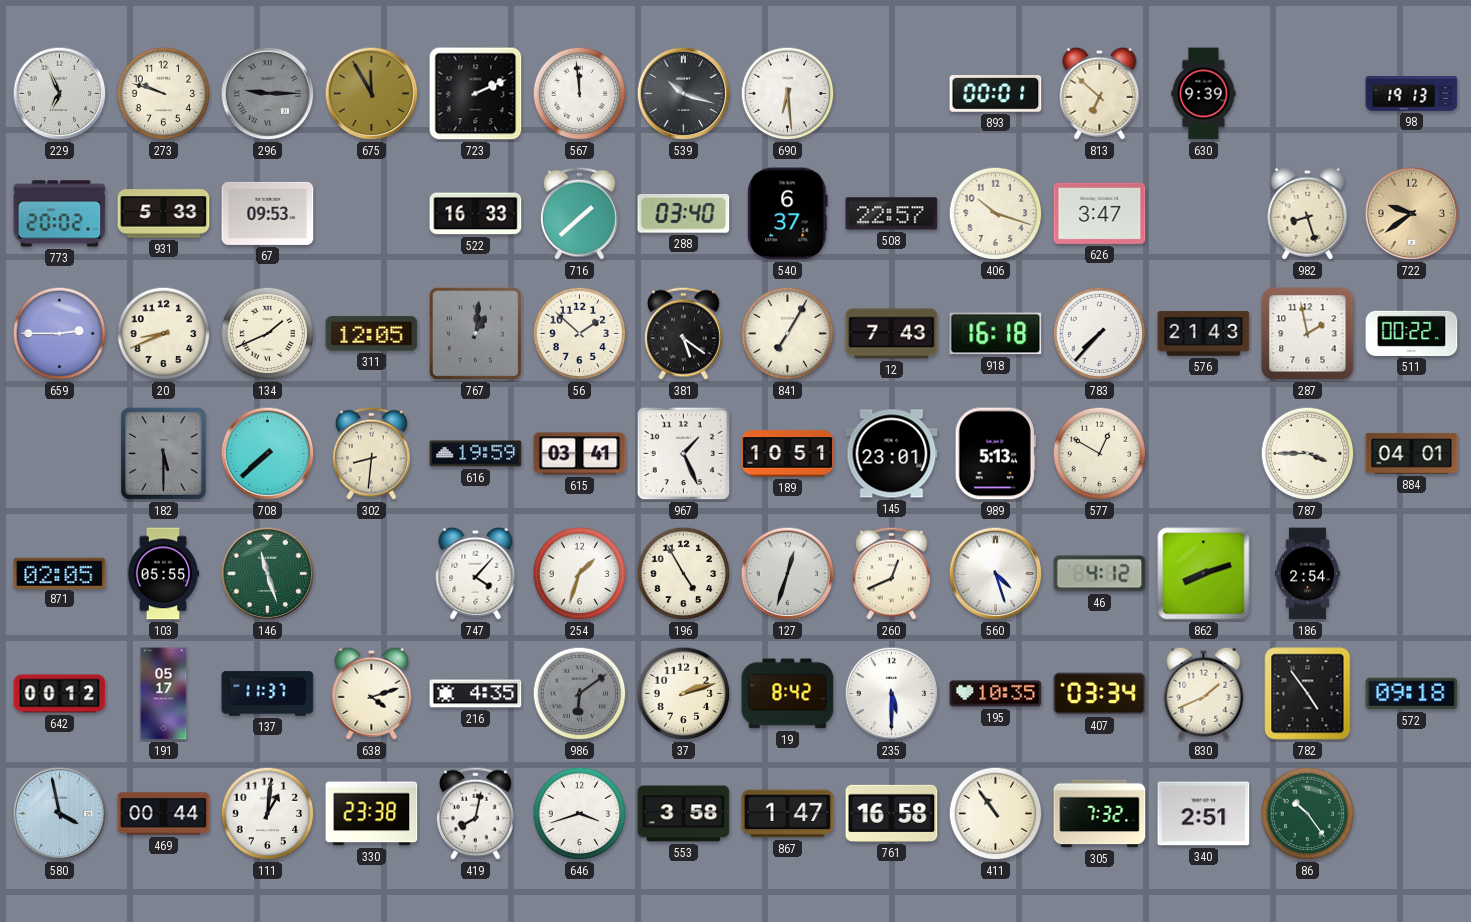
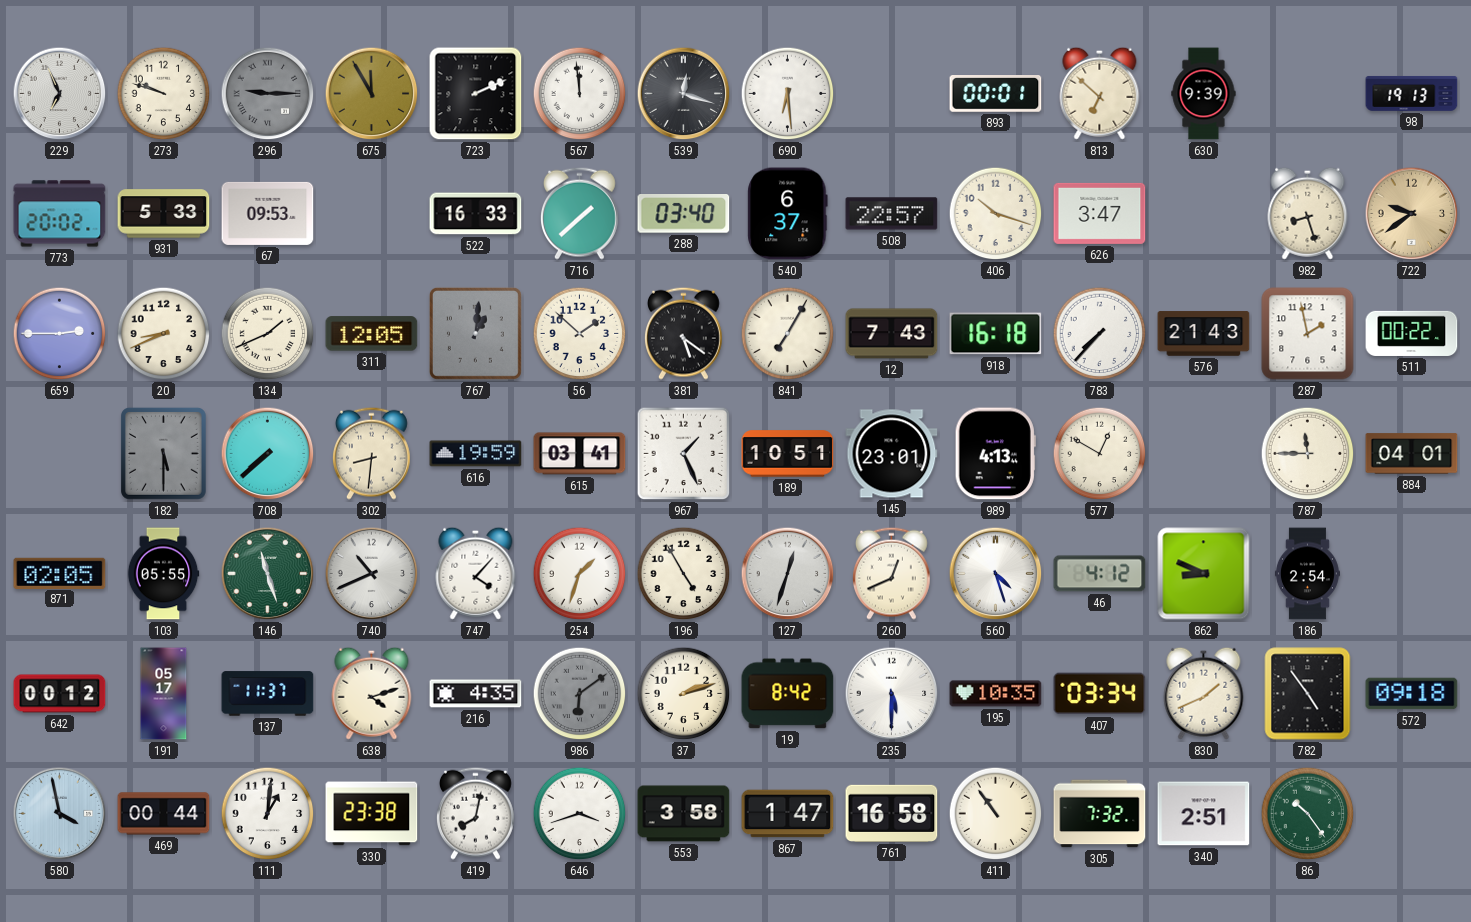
539: 10:18 -> 12:18
989: 5:13 -> 4:13
787: 3:45 -> 11:45
740: none -> 10:41
862: 8:12 -> 8:49
